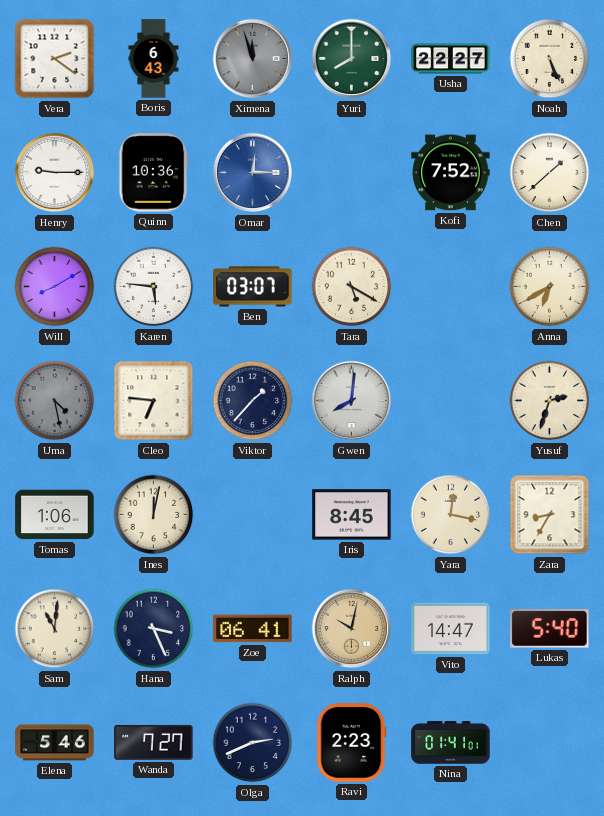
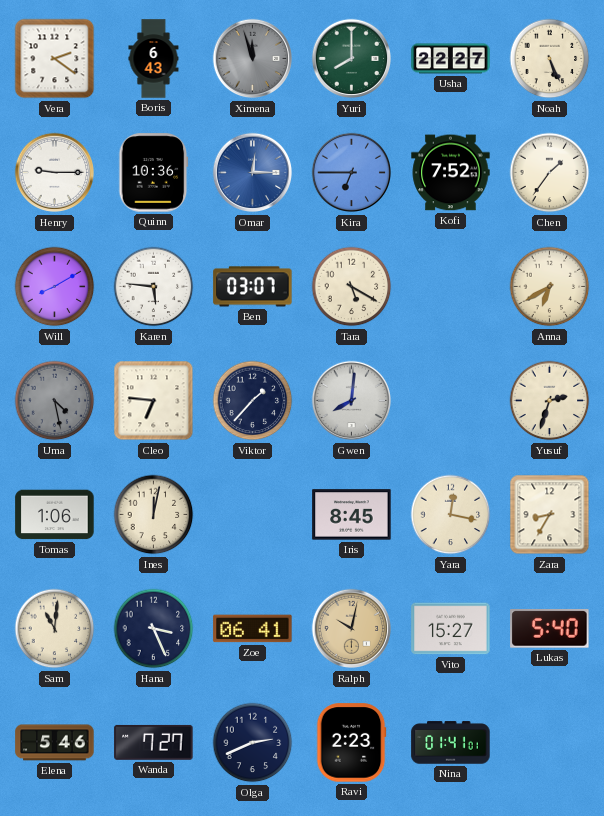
Kira: none -> 6:45
Chen: 1:38 -> 1:36
Vito: 14:47 -> 15:27
